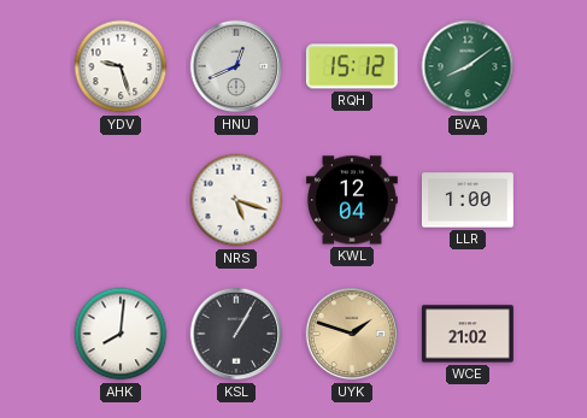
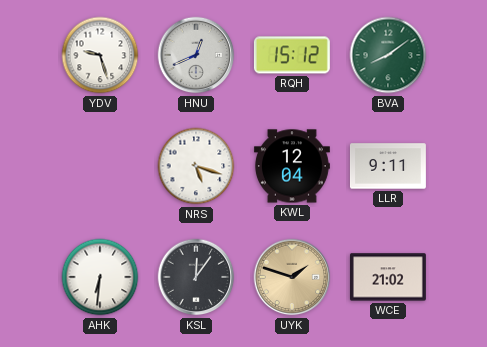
LLR: 1:00 -> 9:11
AHK: 8:01 -> 6:31
KSL: 1:05 -> 12:06
